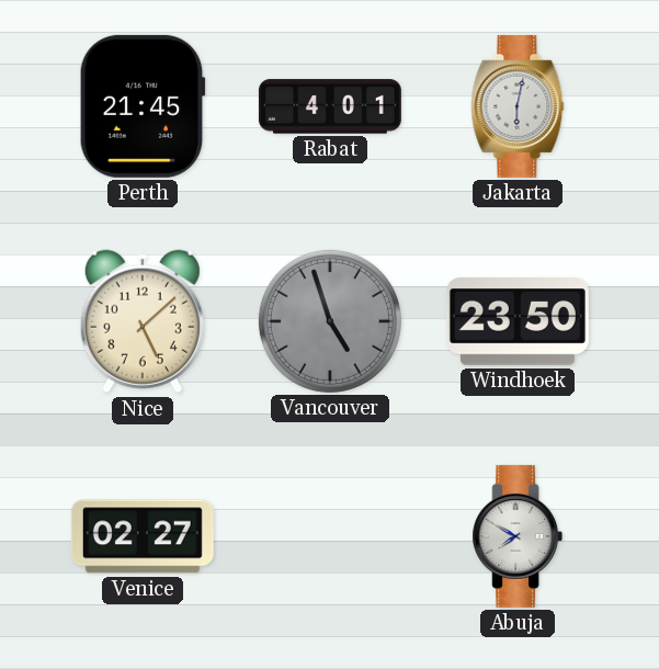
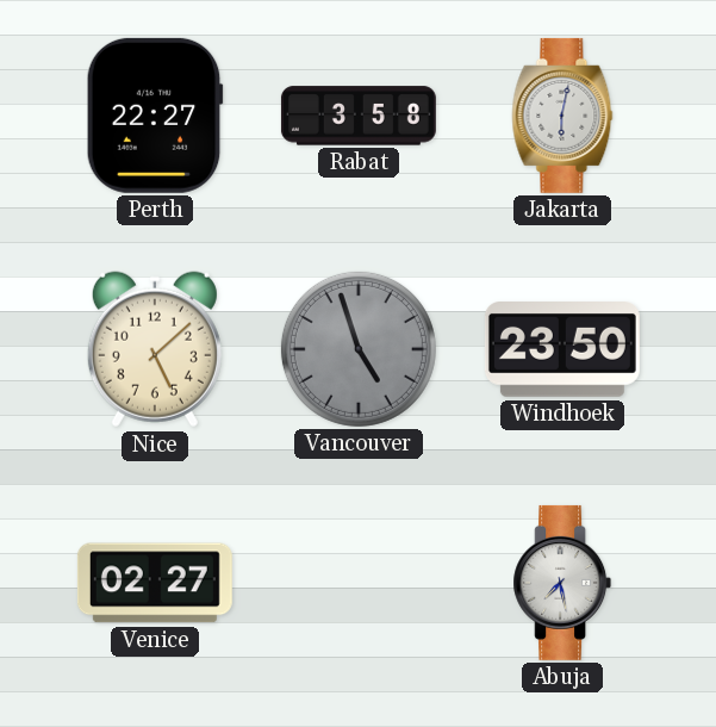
Perth: 21:45 -> 22:27
Rabat: 4:01 -> 3:58
Abuja: 7:50 -> 7:28
